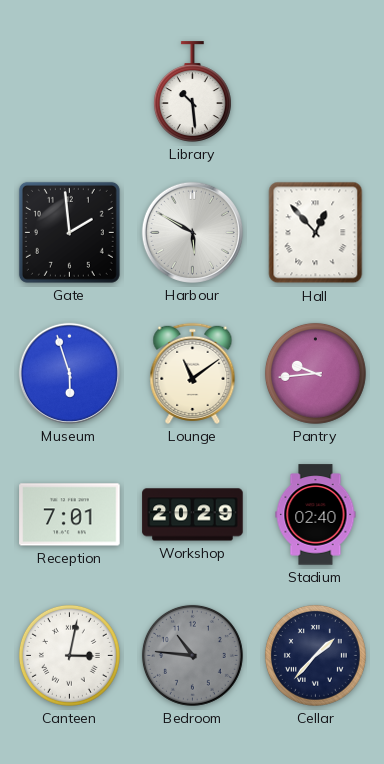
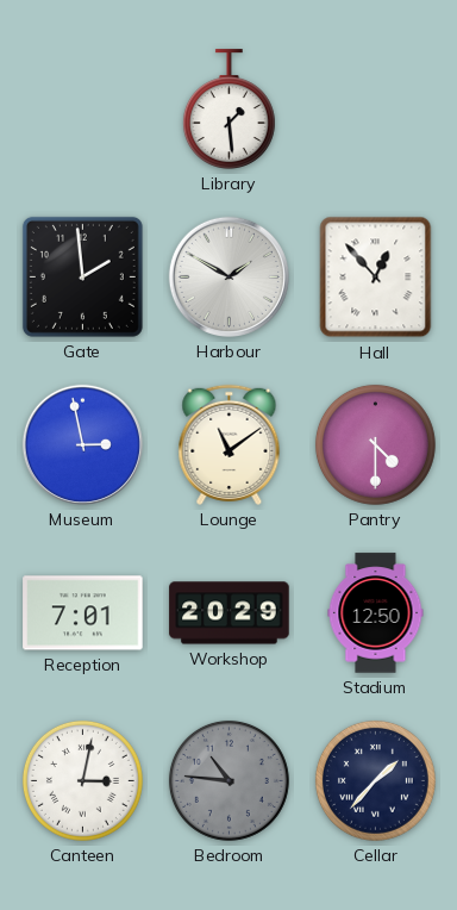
Library: 10:29 -> 1:29
Harbour: 5:50 -> 1:50
Museum: 5:57 -> 2:58
Pantry: 9:44 -> 4:30
Stadium: 02:40 -> 12:50
